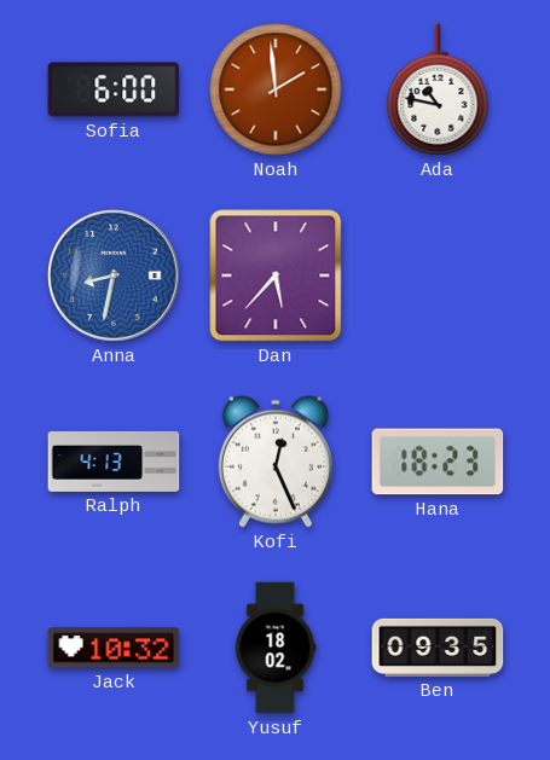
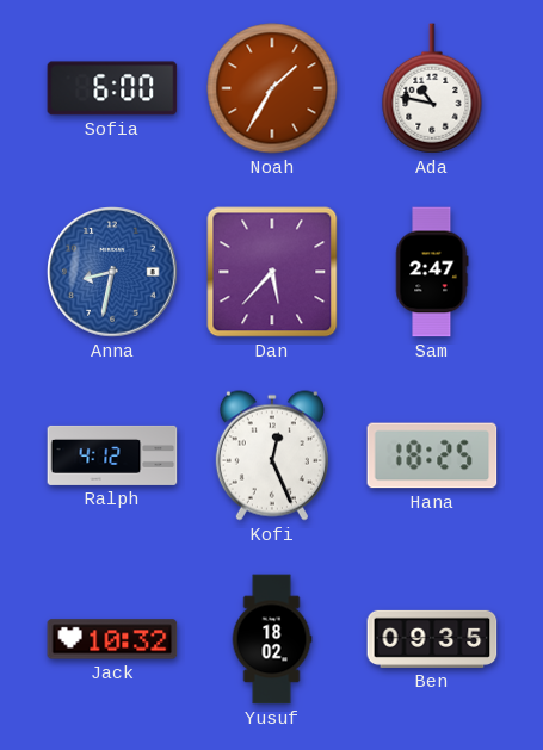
Noah: 1:59 -> 1:35
Sam: none -> 2:47
Ralph: 4:13 -> 4:12
Hana: 18:23 -> 18:25
